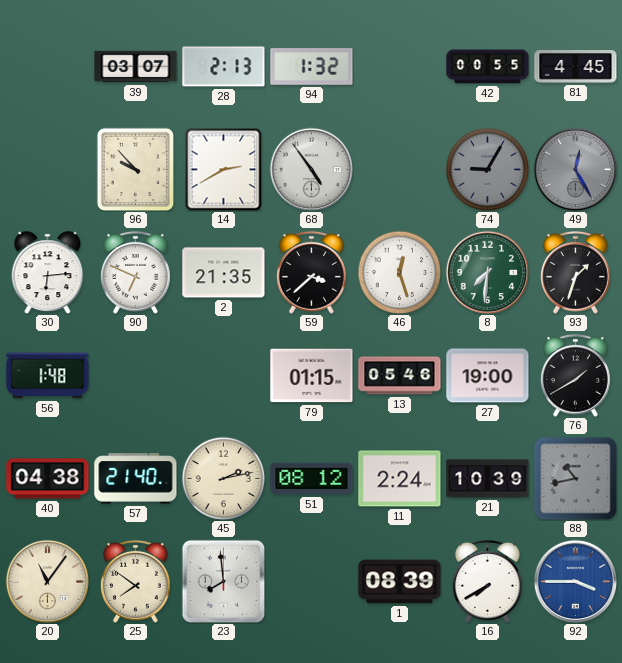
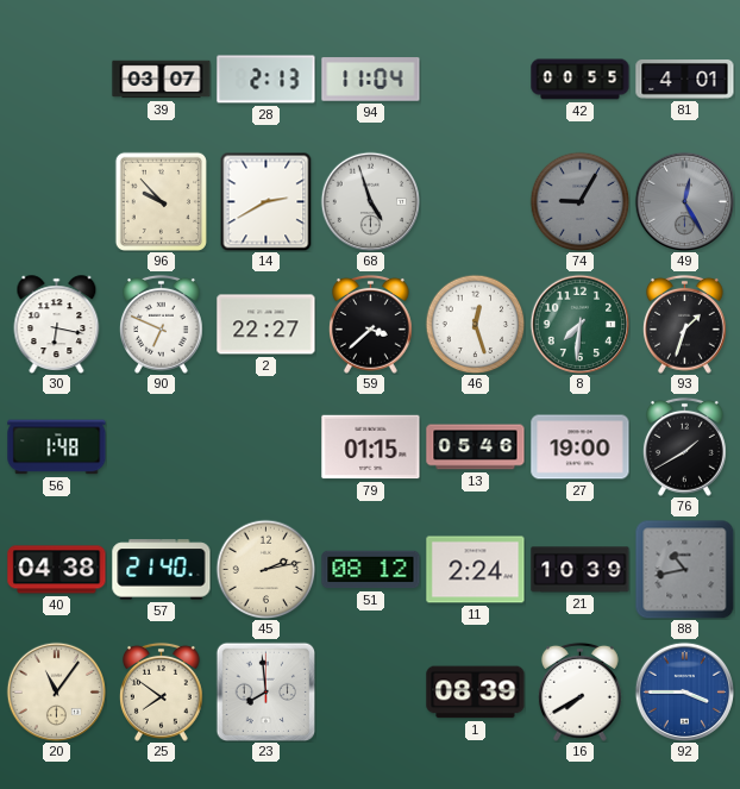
94: 1:32 -> 11:04
81: 4:45 -> 4:01
68: 4:54 -> 4:57
30: 6:14 -> 6:17
2: 21:35 -> 22:27
